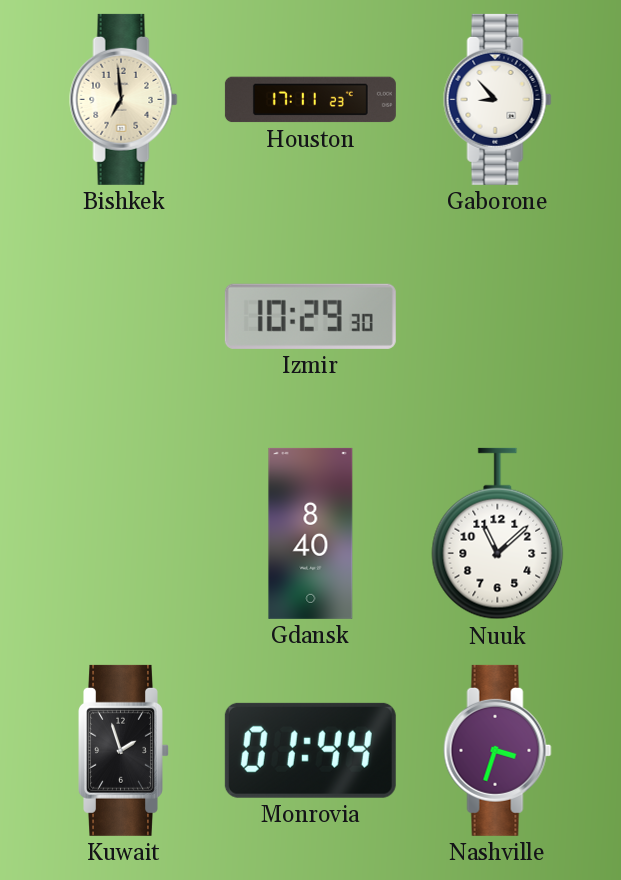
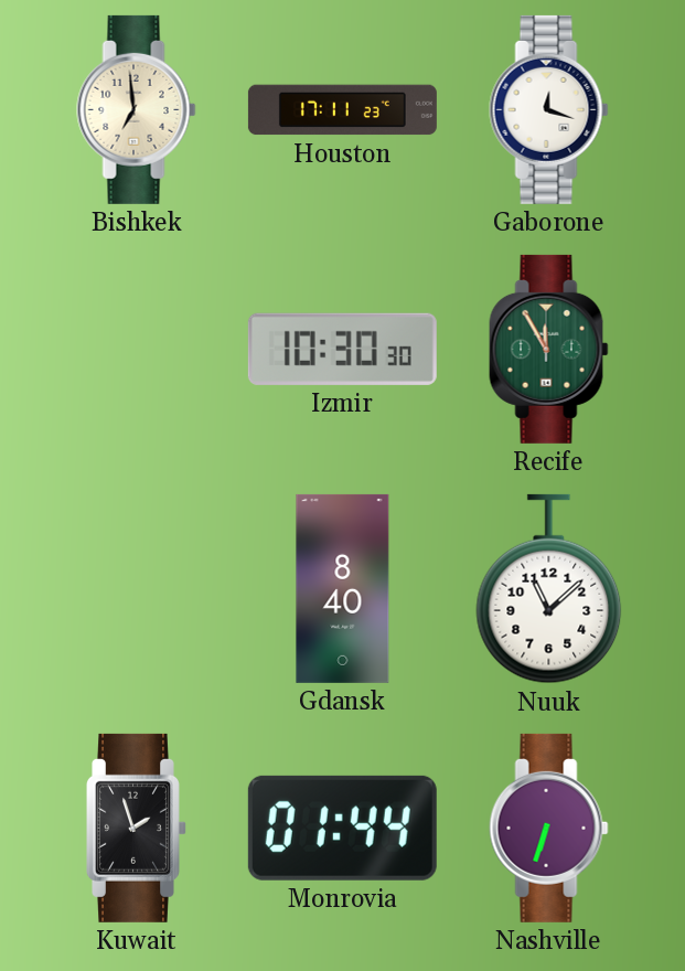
Gaborone: 8:53 -> 12:18
Izmir: 10:29 -> 10:30
Recife: none -> 11:55
Nashville: 3:33 -> 6:33
